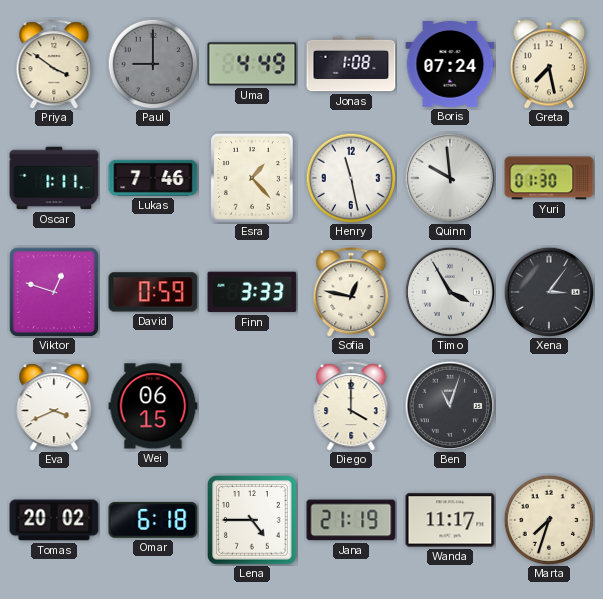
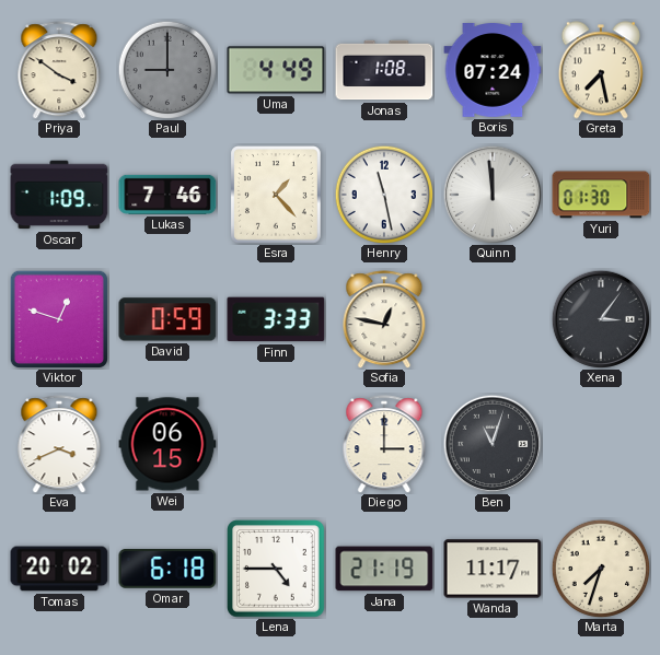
Oscar: 1:11 -> 1:09
Quinn: 9:59 -> 11:59
Timo: 3:55 -> none
Diego: 4:00 -> 3:00
